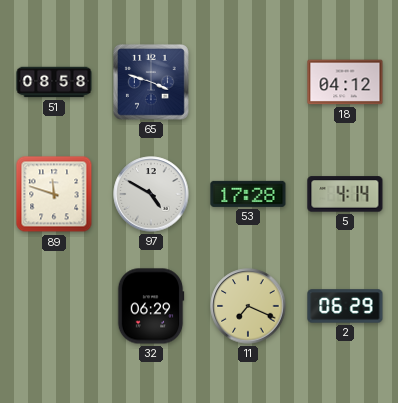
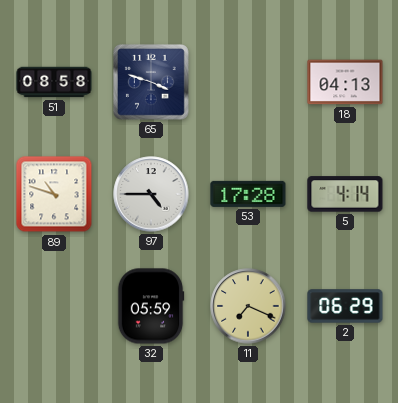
18: 04:12 -> 04:13
89: 11:48 -> 10:48
97: 4:50 -> 4:45
32: 06:29 -> 05:59
